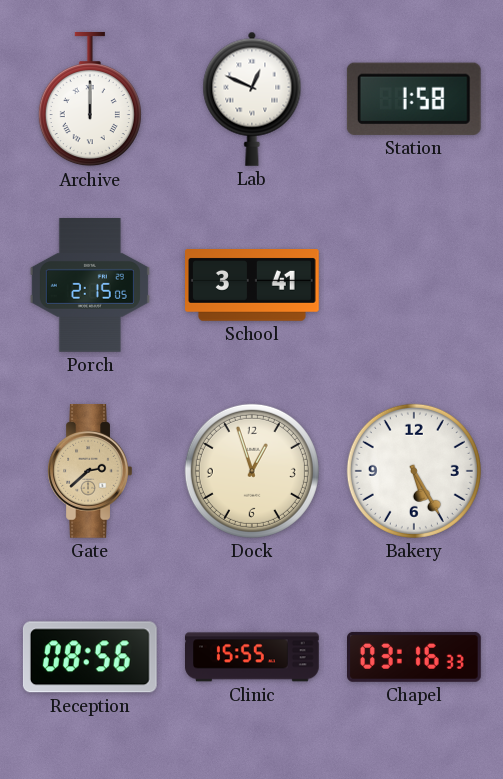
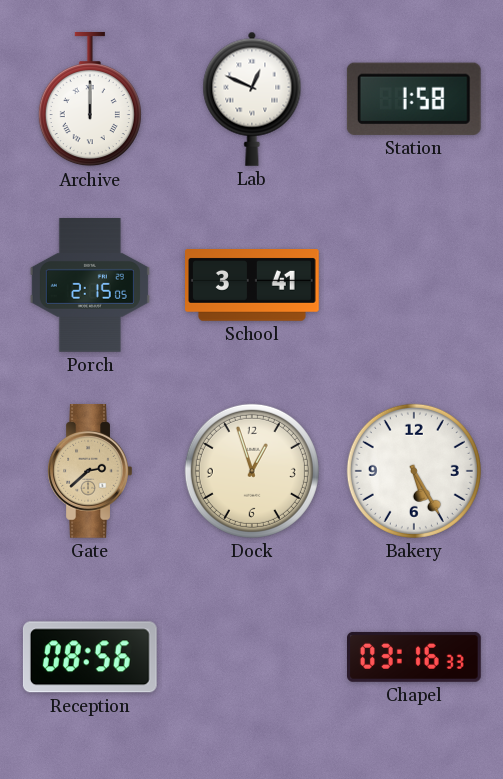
Clinic: 15:55 -> none
